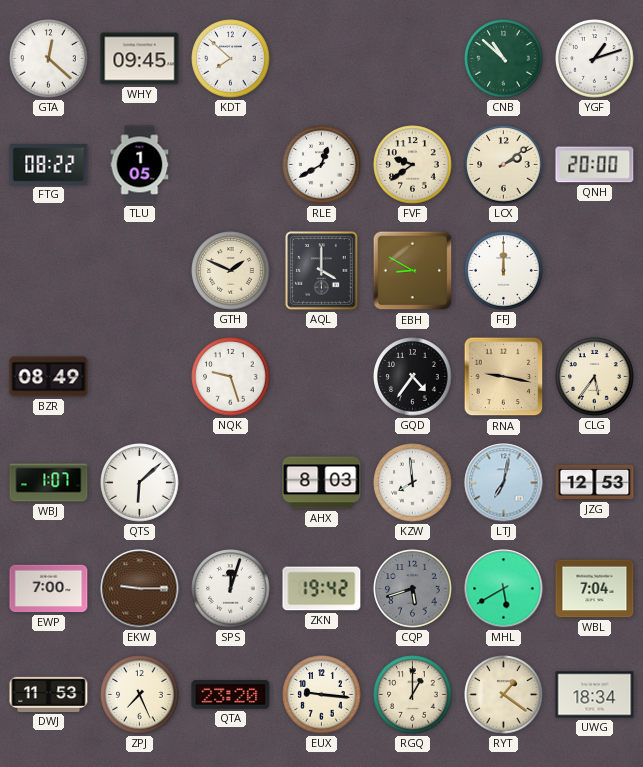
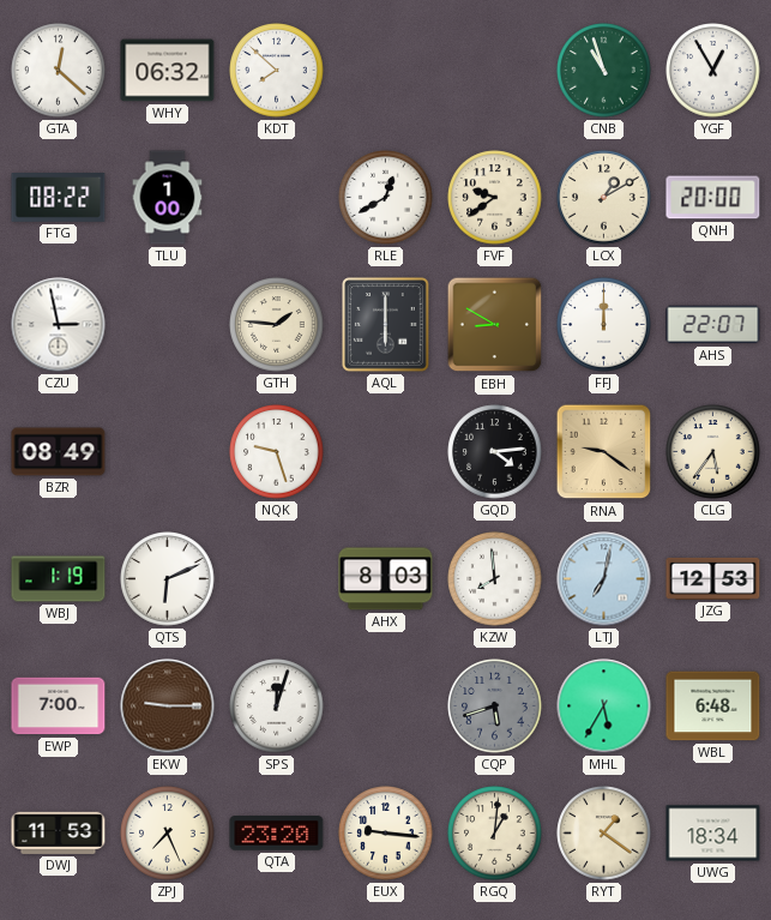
WHY: 09:45 -> 06:32
CNB: 10:52 -> 10:57
YGF: 1:12 -> 12:55
TLU: 1:05 -> 1:00
LCX: 2:09 -> 1:10
CZU: none -> 2:58
GTH: 1:49 -> 1:46
AQL: 4:00 -> 6:00
AHS: none -> 22:07
GQD: 4:36 -> 4:14
RNA: 9:17 -> 9:21
WBJ: 1:07 -> 1:19
QTS: 6:08 -> 6:11
ZKN: 19:42 -> none
MHL: 5:40 -> 5:35
WBL: 7:04 -> 6:48
RGQ: 1:00 -> 1:01
